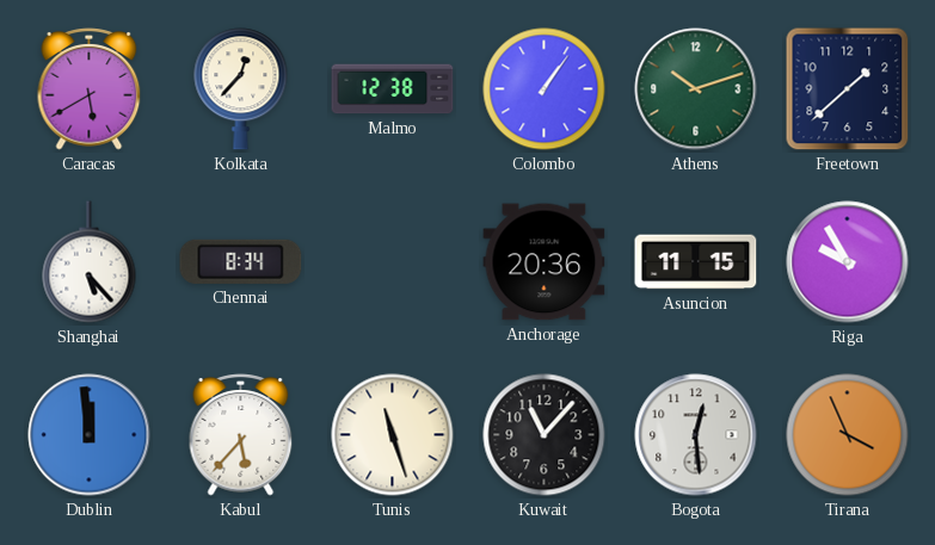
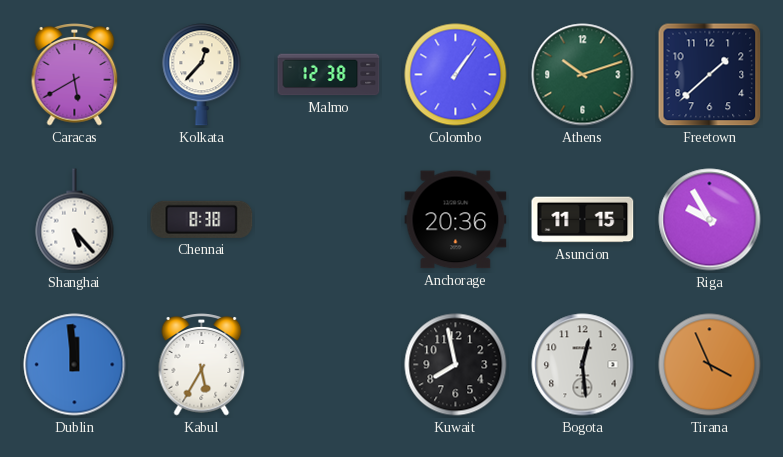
Chennai: 8:34 -> 8:38
Kabul: 5:37 -> 5:35
Tunis: 11:27 -> none
Kuwait: 11:07 -> 7:58
